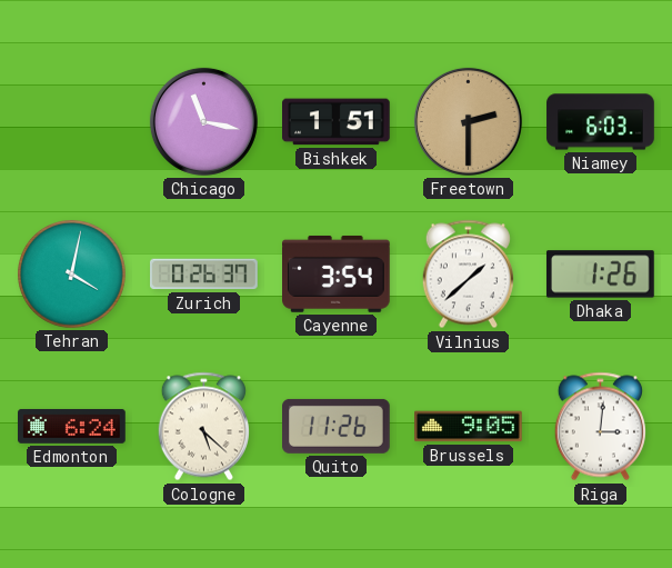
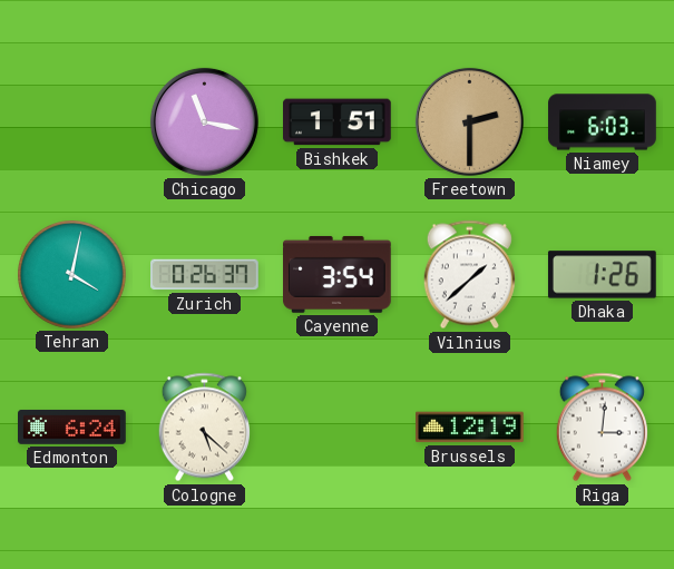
Quito: 11:26 -> none
Brussels: 9:05 -> 12:19
